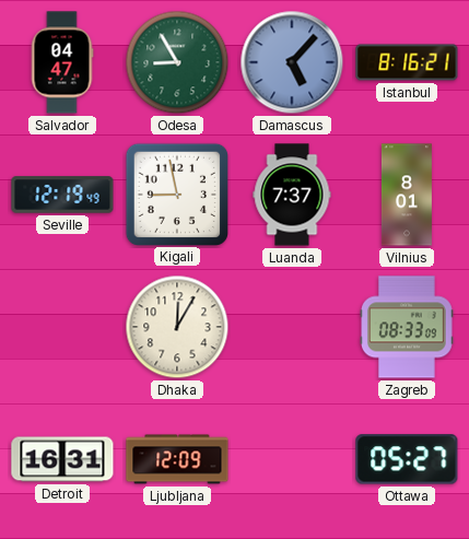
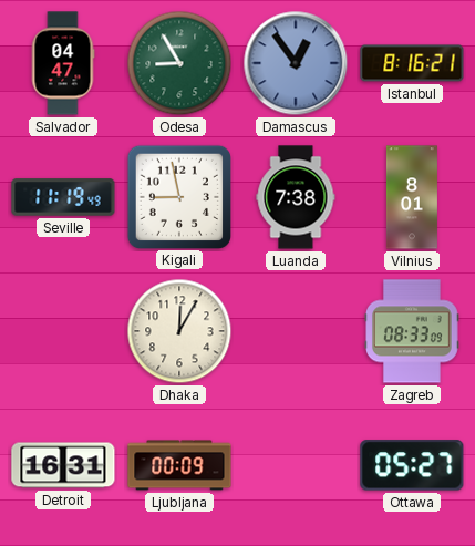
Damascus: 5:07 -> 12:54
Seville: 12:19 -> 11:19
Luanda: 7:37 -> 7:38
Ljubljana: 12:09 -> 00:09
